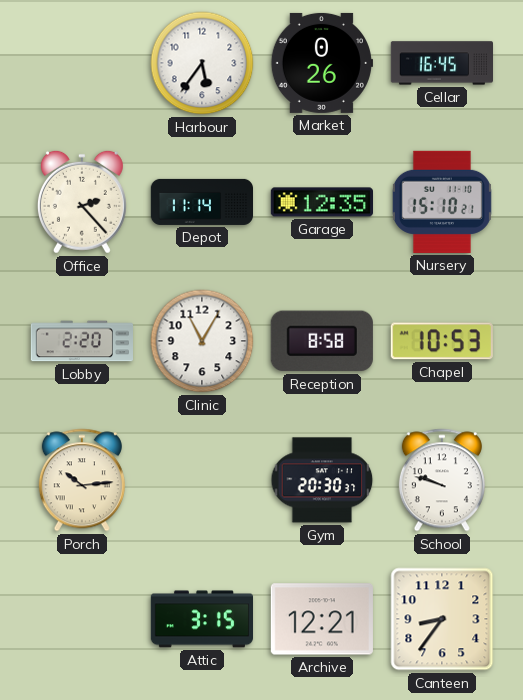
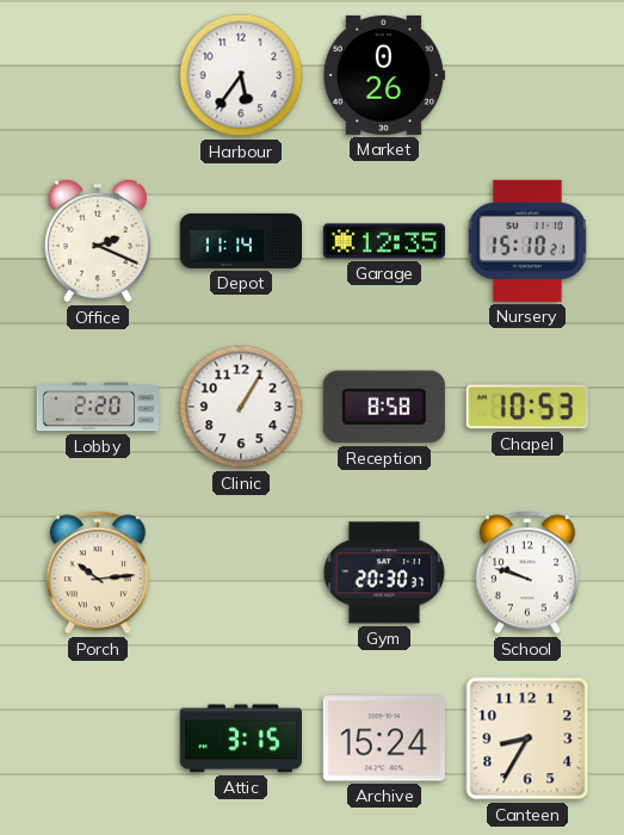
Cellar: 16:45 -> none
Office: 2:23 -> 2:19
Clinic: 11:05 -> 1:05
Archive: 12:21 -> 15:24
Canteen: 8:36 -> 8:35
